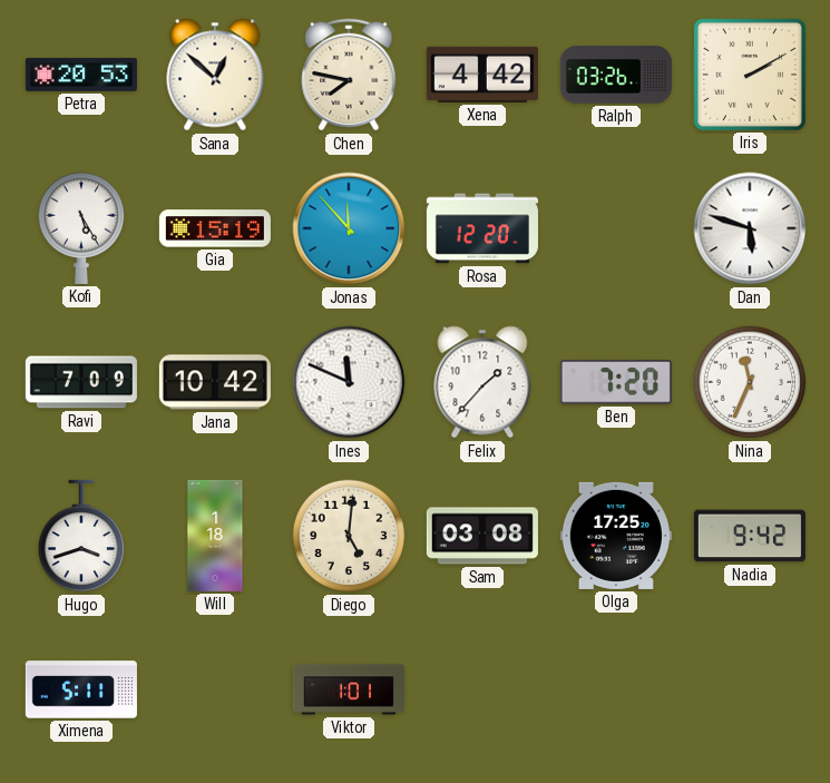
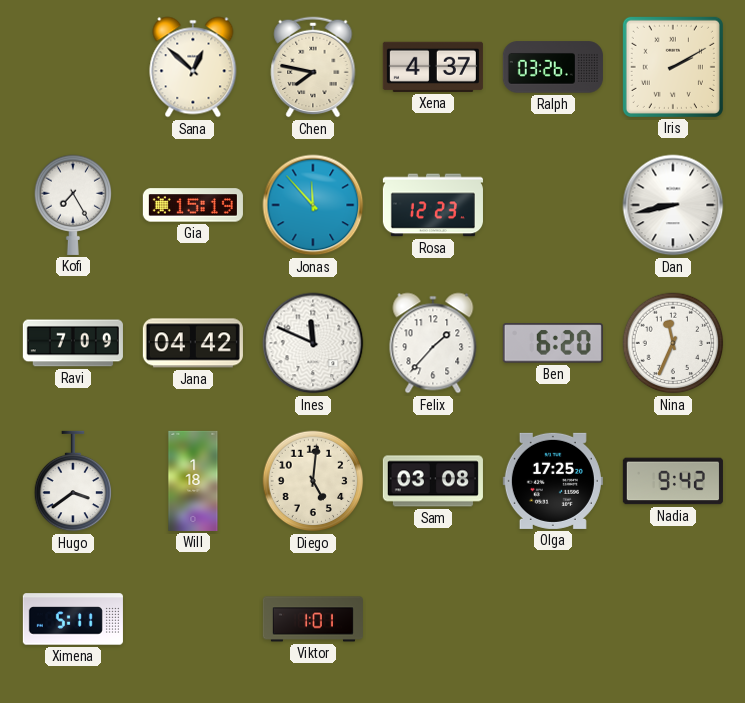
Petra: 20:53 -> none
Xena: 4:42 -> 4:37
Kofi: 5:25 -> 7:25
Rosa: 12:20 -> 12:23
Dan: 5:48 -> 8:43
Jana: 10:42 -> 04:42
Ben: 7:20 -> 6:20
Hugo: 3:42 -> 3:39
